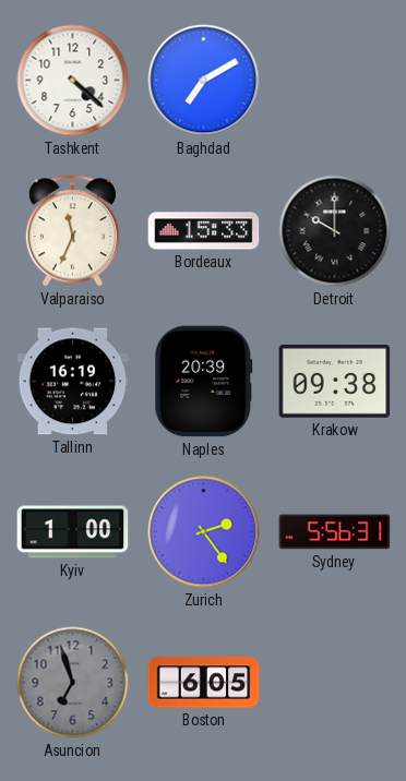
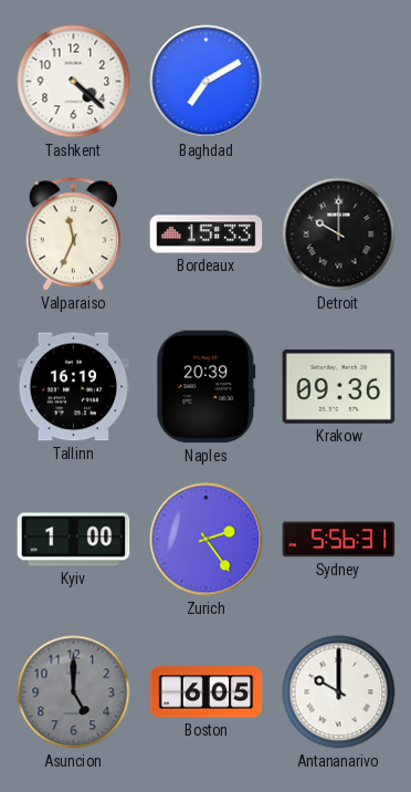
Krakow: 09:38 -> 09:36
Asuncion: 6:57 -> 5:00
Antananarivo: none -> 10:00
